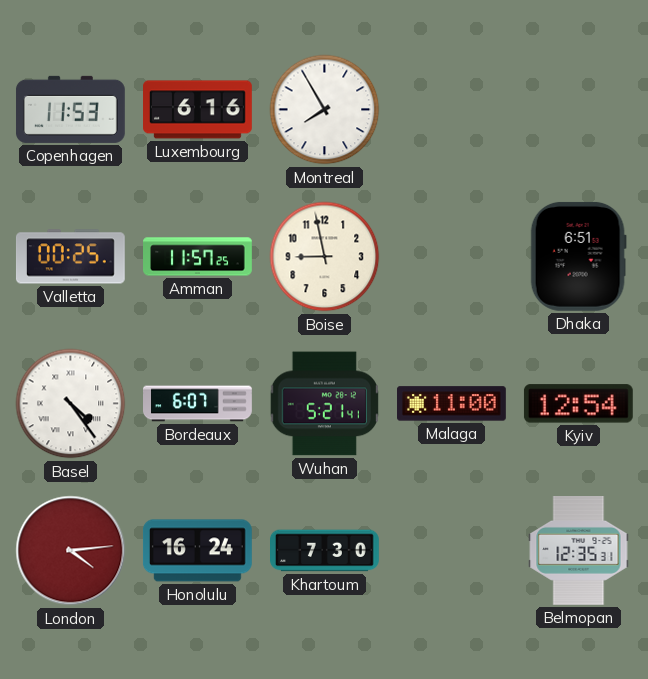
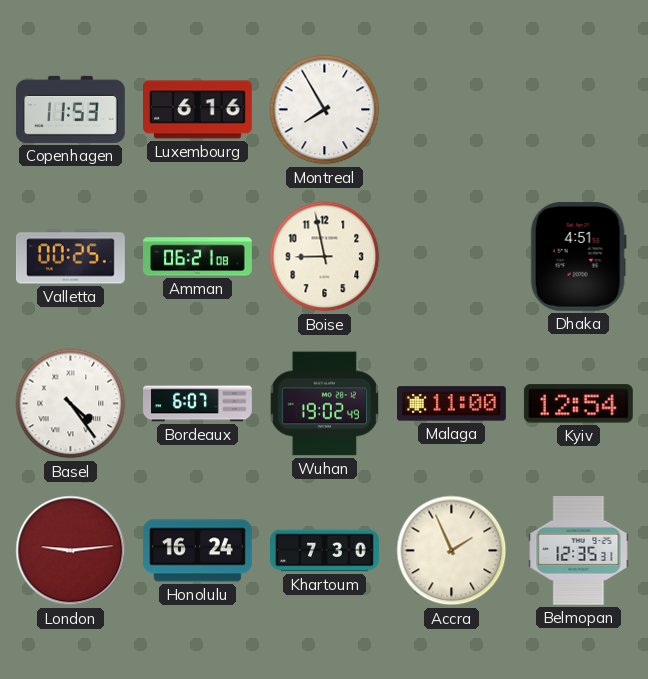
Amman: 11:57 -> 06:21
Dhaka: 6:51 -> 4:51
Wuhan: 5:21 -> 19:02
London: 4:14 -> 9:14
Accra: none -> 1:56
